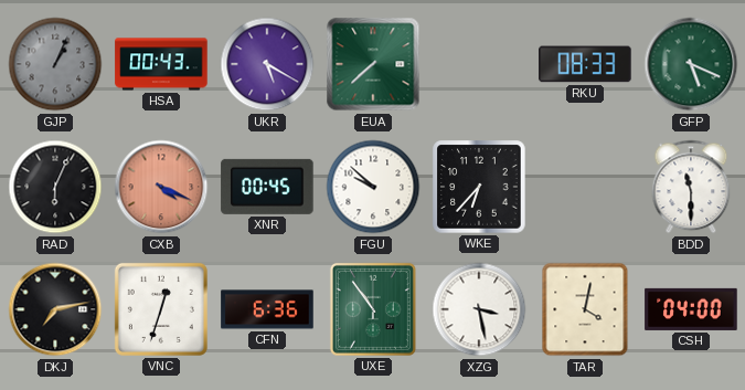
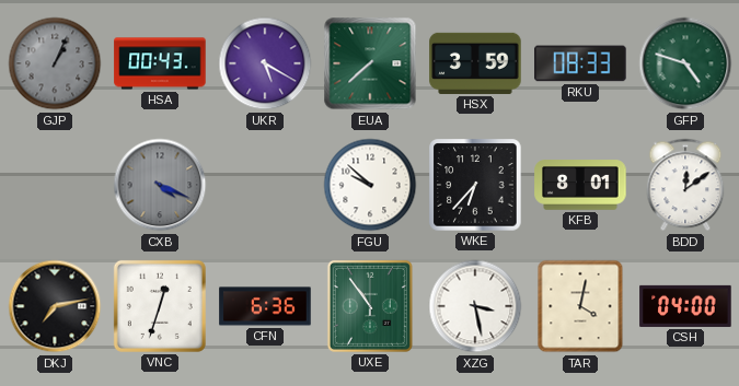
HSX: none -> 3:59
GFP: 5:19 -> 4:48
RAD: 6:04 -> none
CXB dial: salmon -> grey
XNR: 00:45 -> none
KFB: none -> 8:01
BDD: 11:30 -> 12:09
